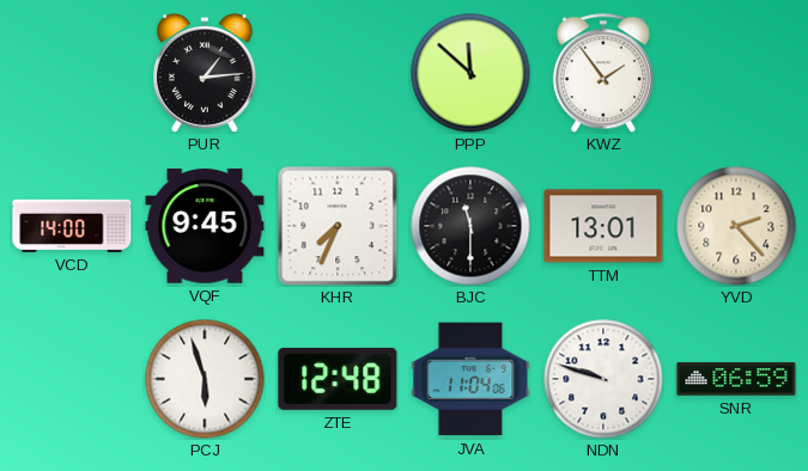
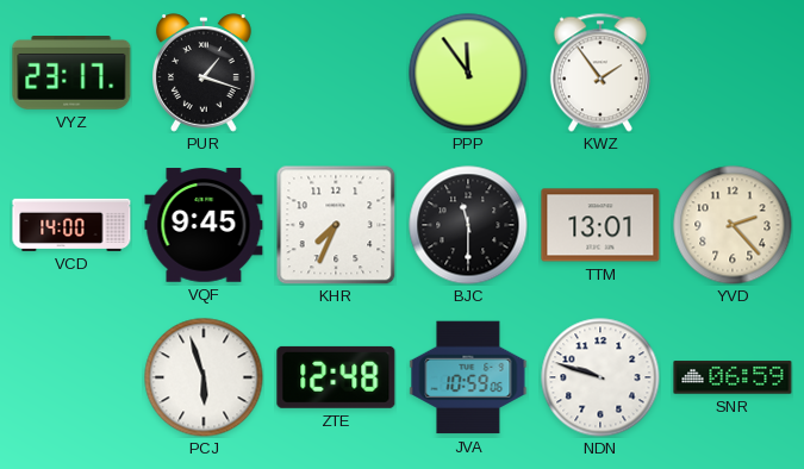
VYZ: none -> 23:17
PUR: 1:14 -> 1:18
PPP: 11:52 -> 11:54
JVA: 11:04 -> 10:59
